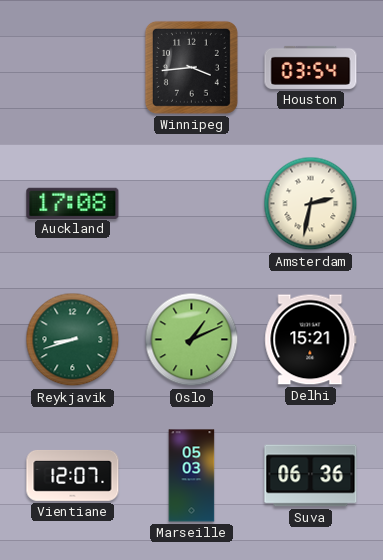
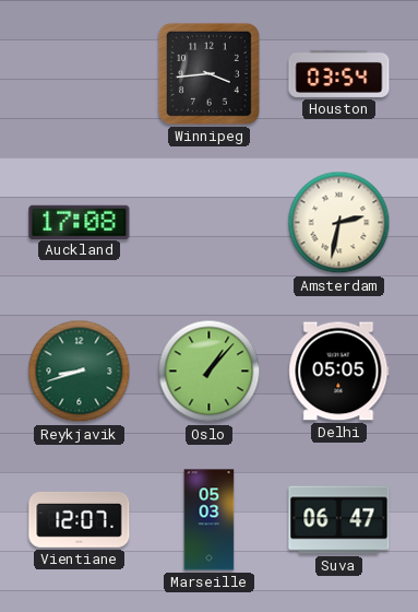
Oslo: 1:11 -> 1:07
Delhi: 15:21 -> 05:05
Suva: 06:36 -> 06:47
